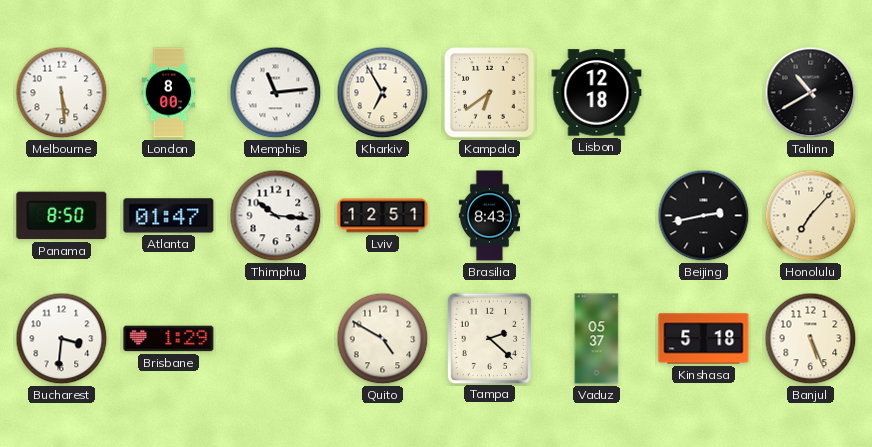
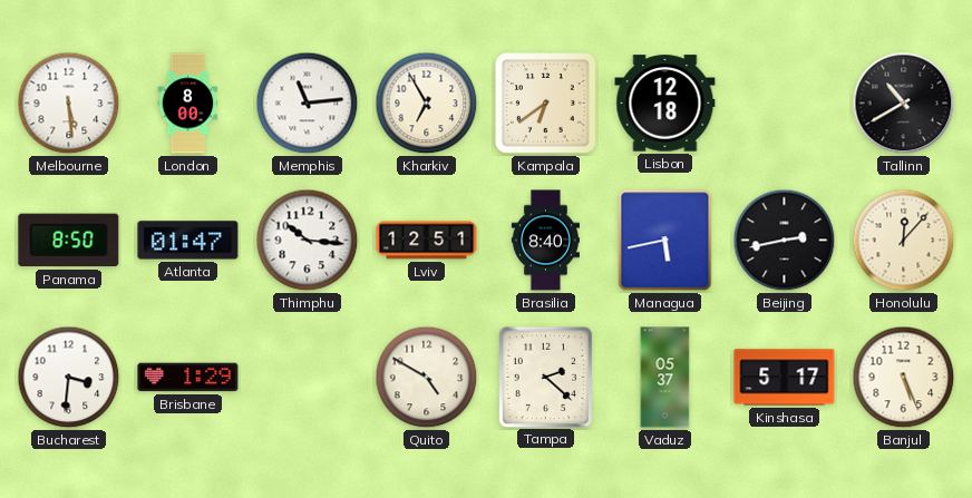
Brasilia: 8:43 -> 8:40
Managua: none -> 5:43
Honolulu: 7:07 -> 12:07
Kinshasa: 5:18 -> 5:17
